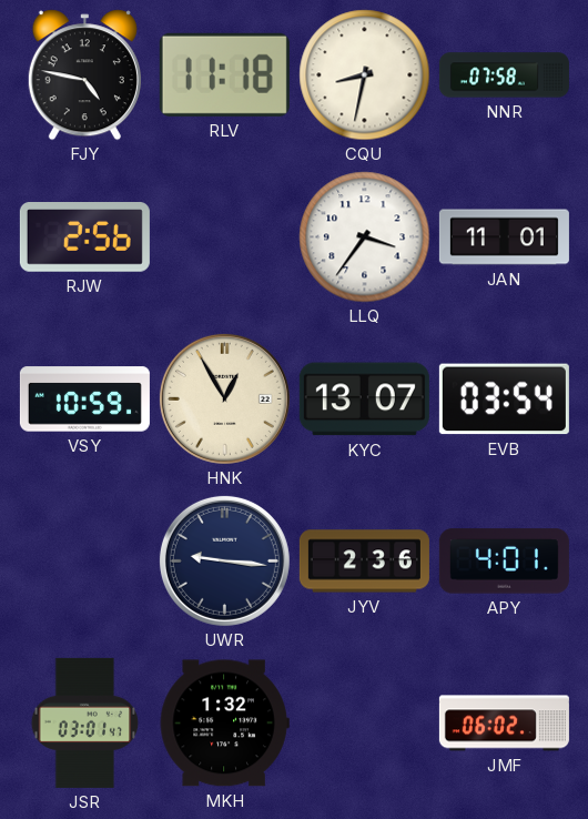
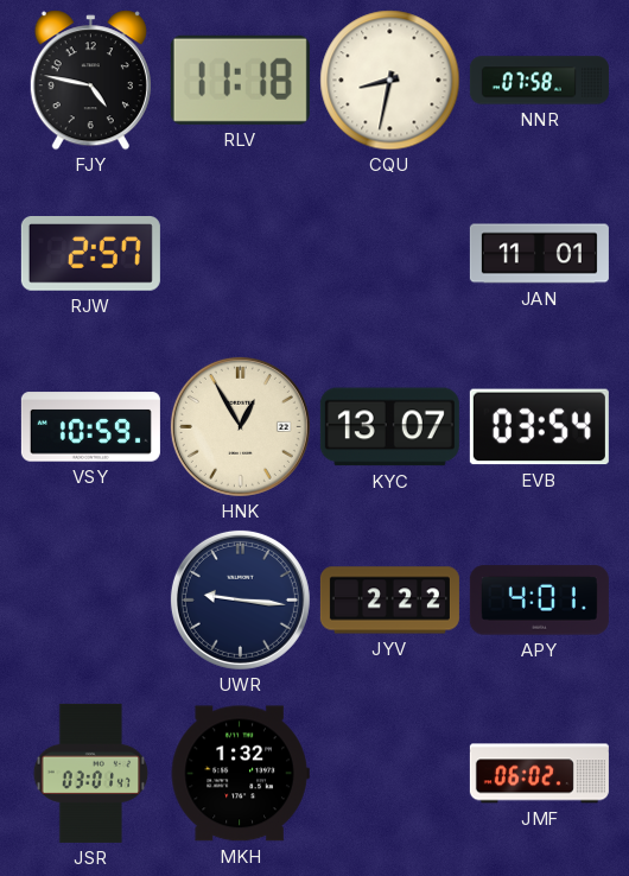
RJW: 2:56 -> 2:57
LLQ: 3:36 -> none
JYV: 2:36 -> 2:22
